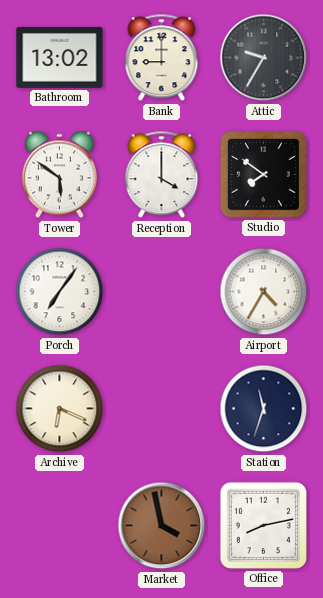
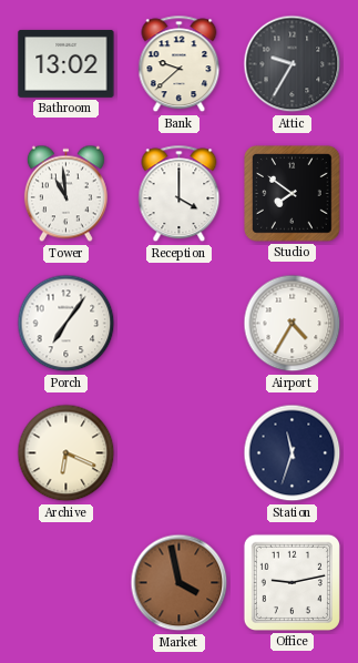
Bank: 9:00 -> 9:38
Tower: 5:51 -> 10:59
Office: 8:13 -> 9:13
